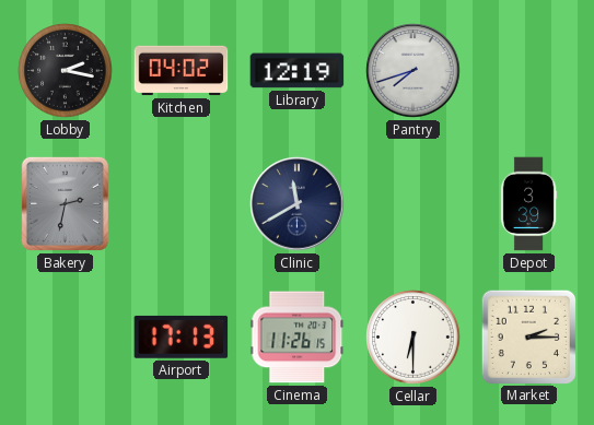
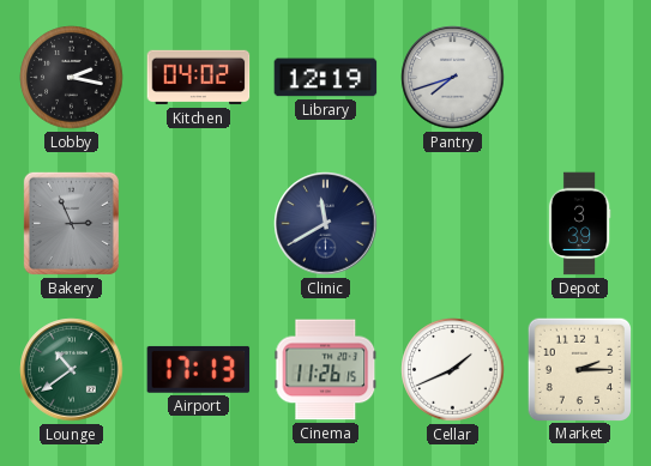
Bakery: 2:32 -> 2:56
Lounge: none -> 10:39
Cellar: 6:30 -> 1:41
